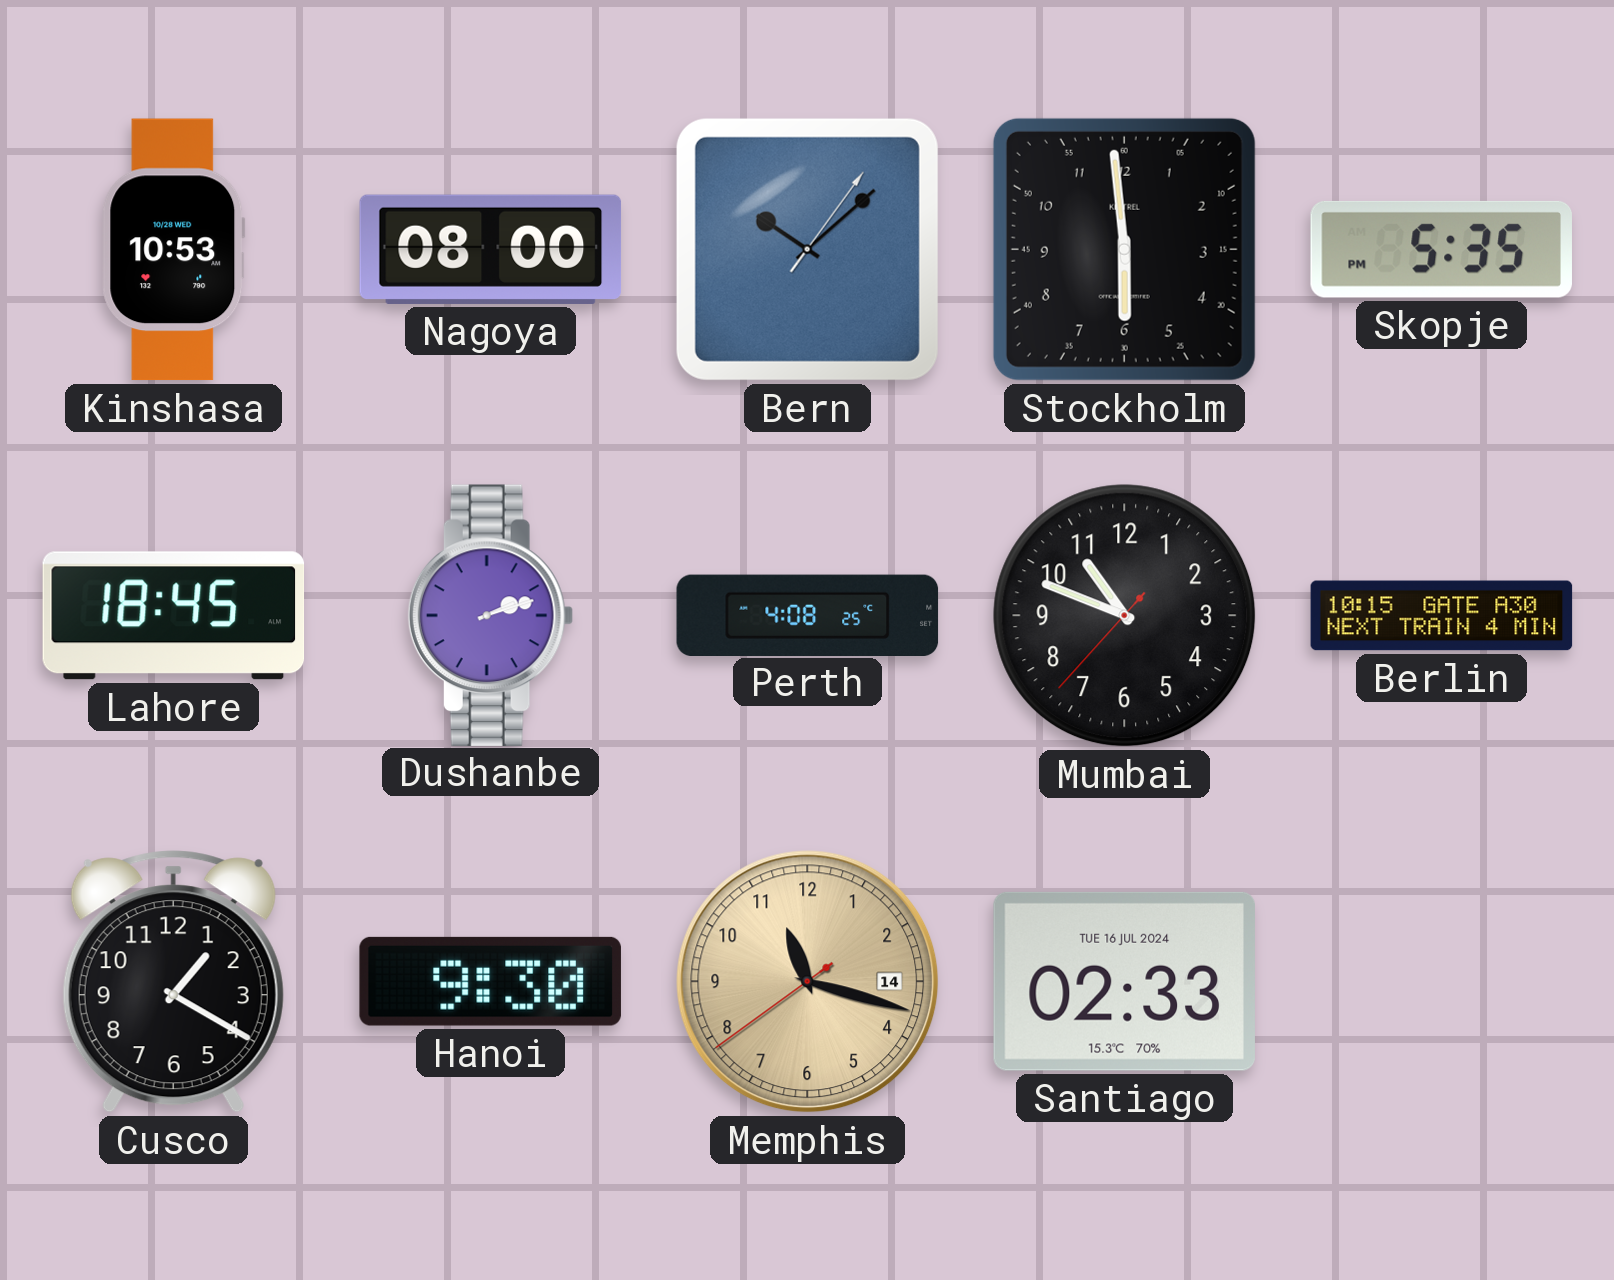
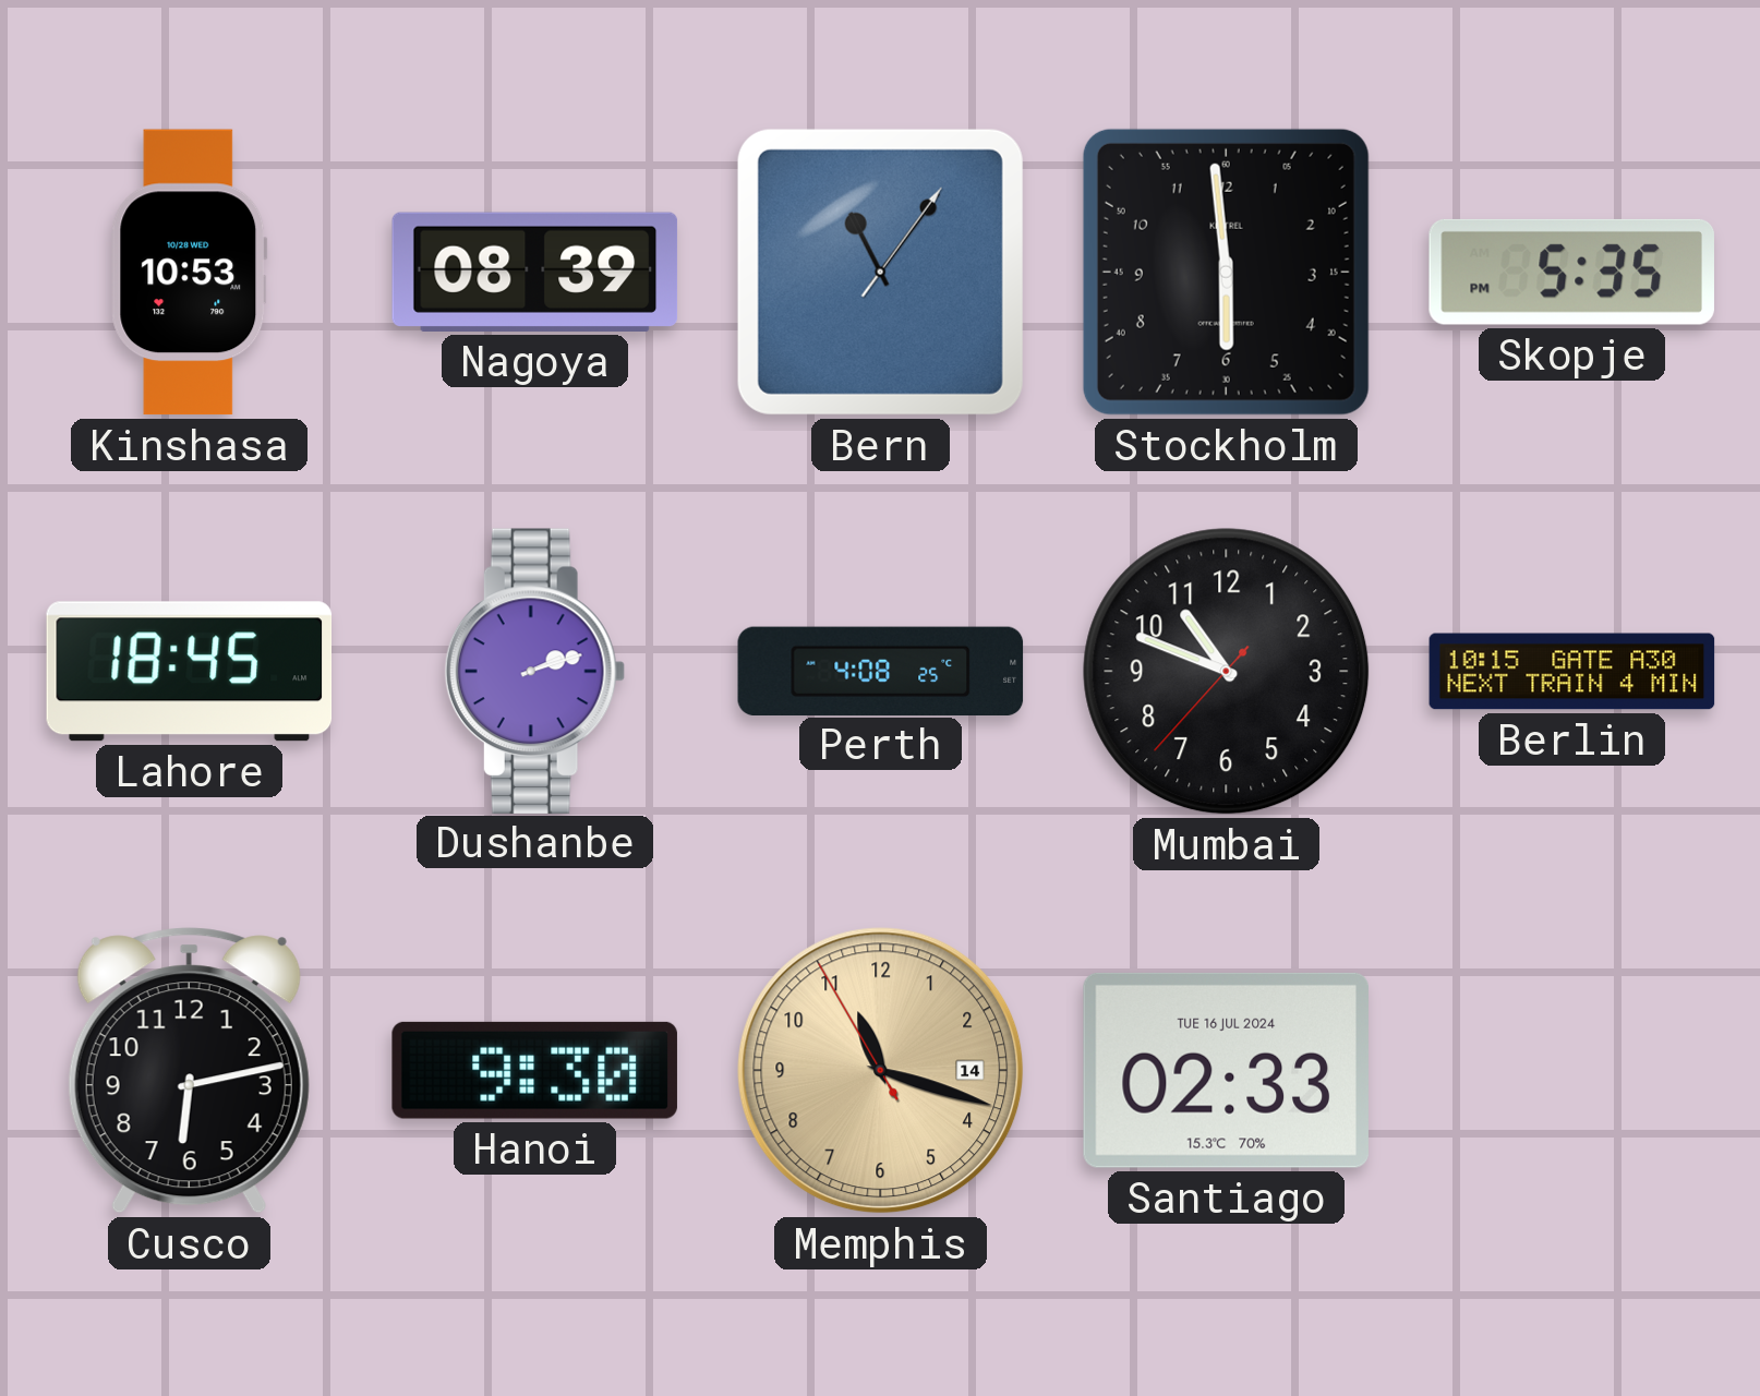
Nagoya: 08:00 -> 08:39
Bern: 10:08 -> 11:06
Cusco: 1:20 -> 6:13
Memphis: 11:17:39 -> 11:17:55
